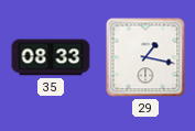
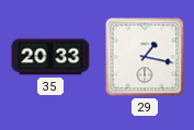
35: 08:33 -> 20:33
